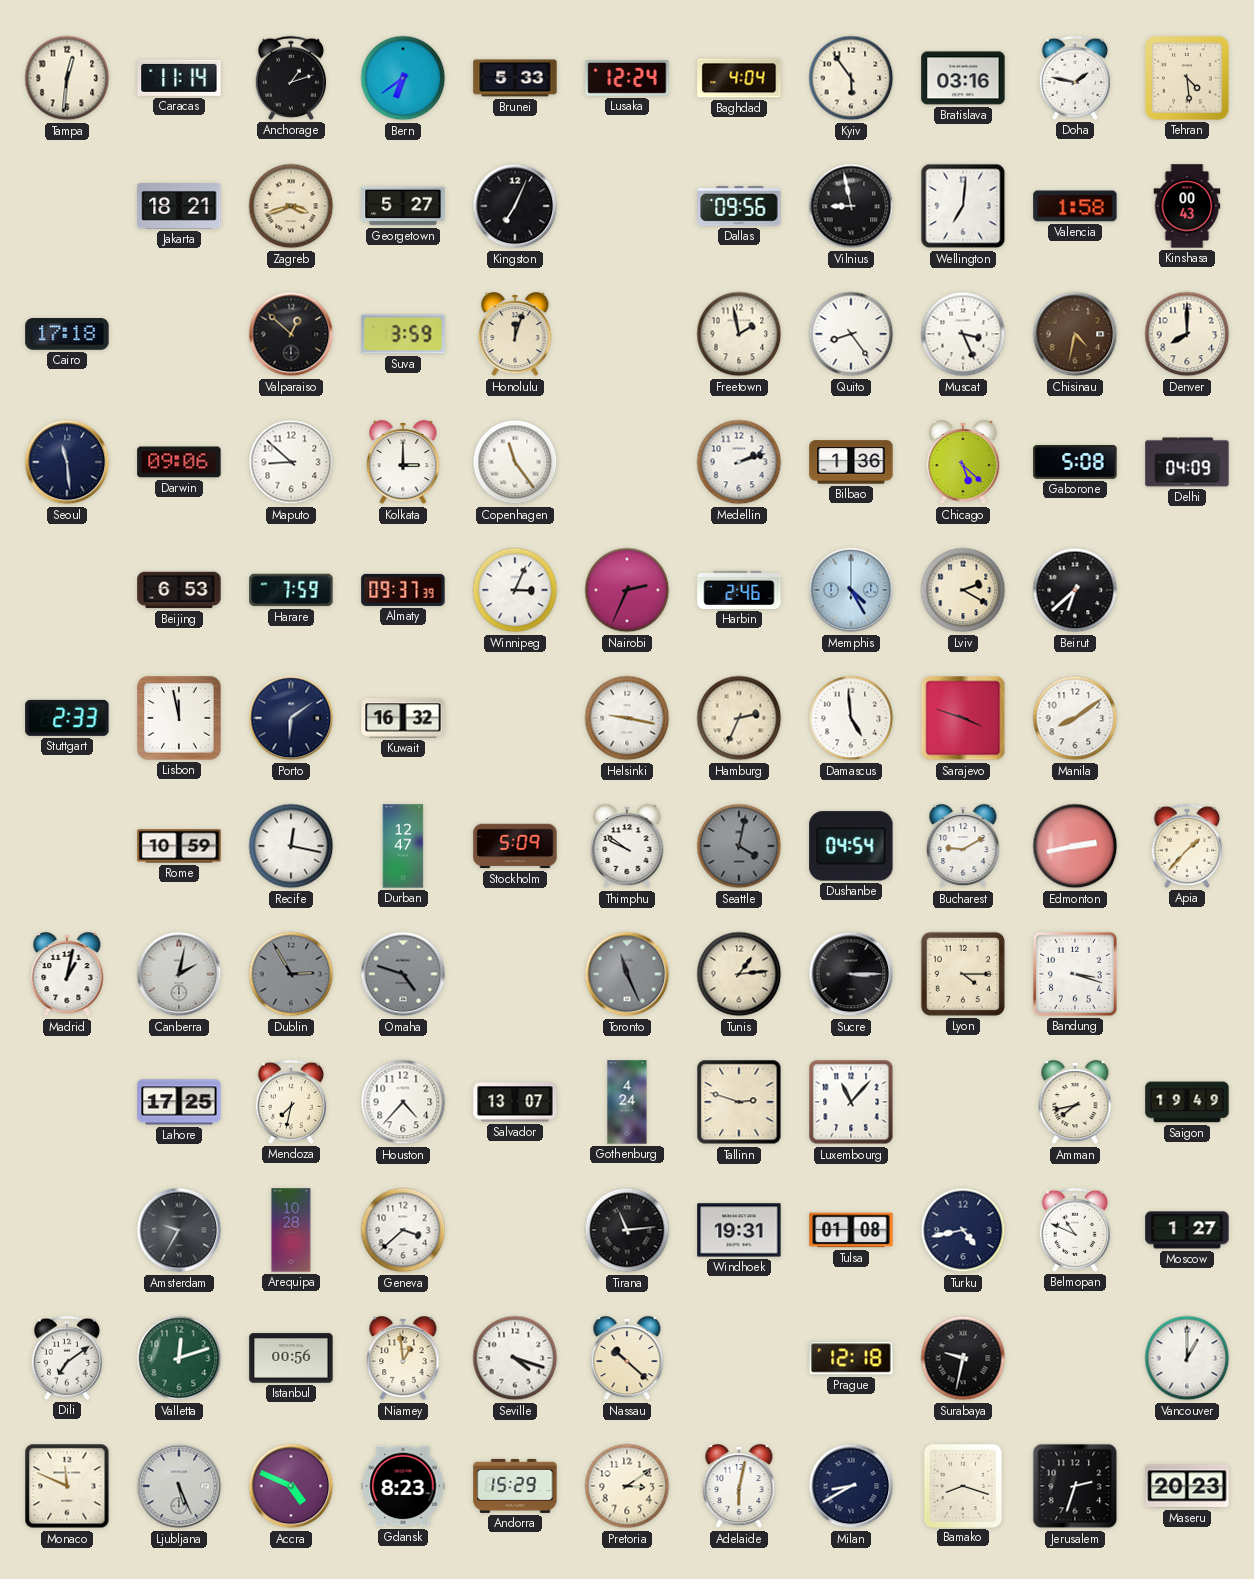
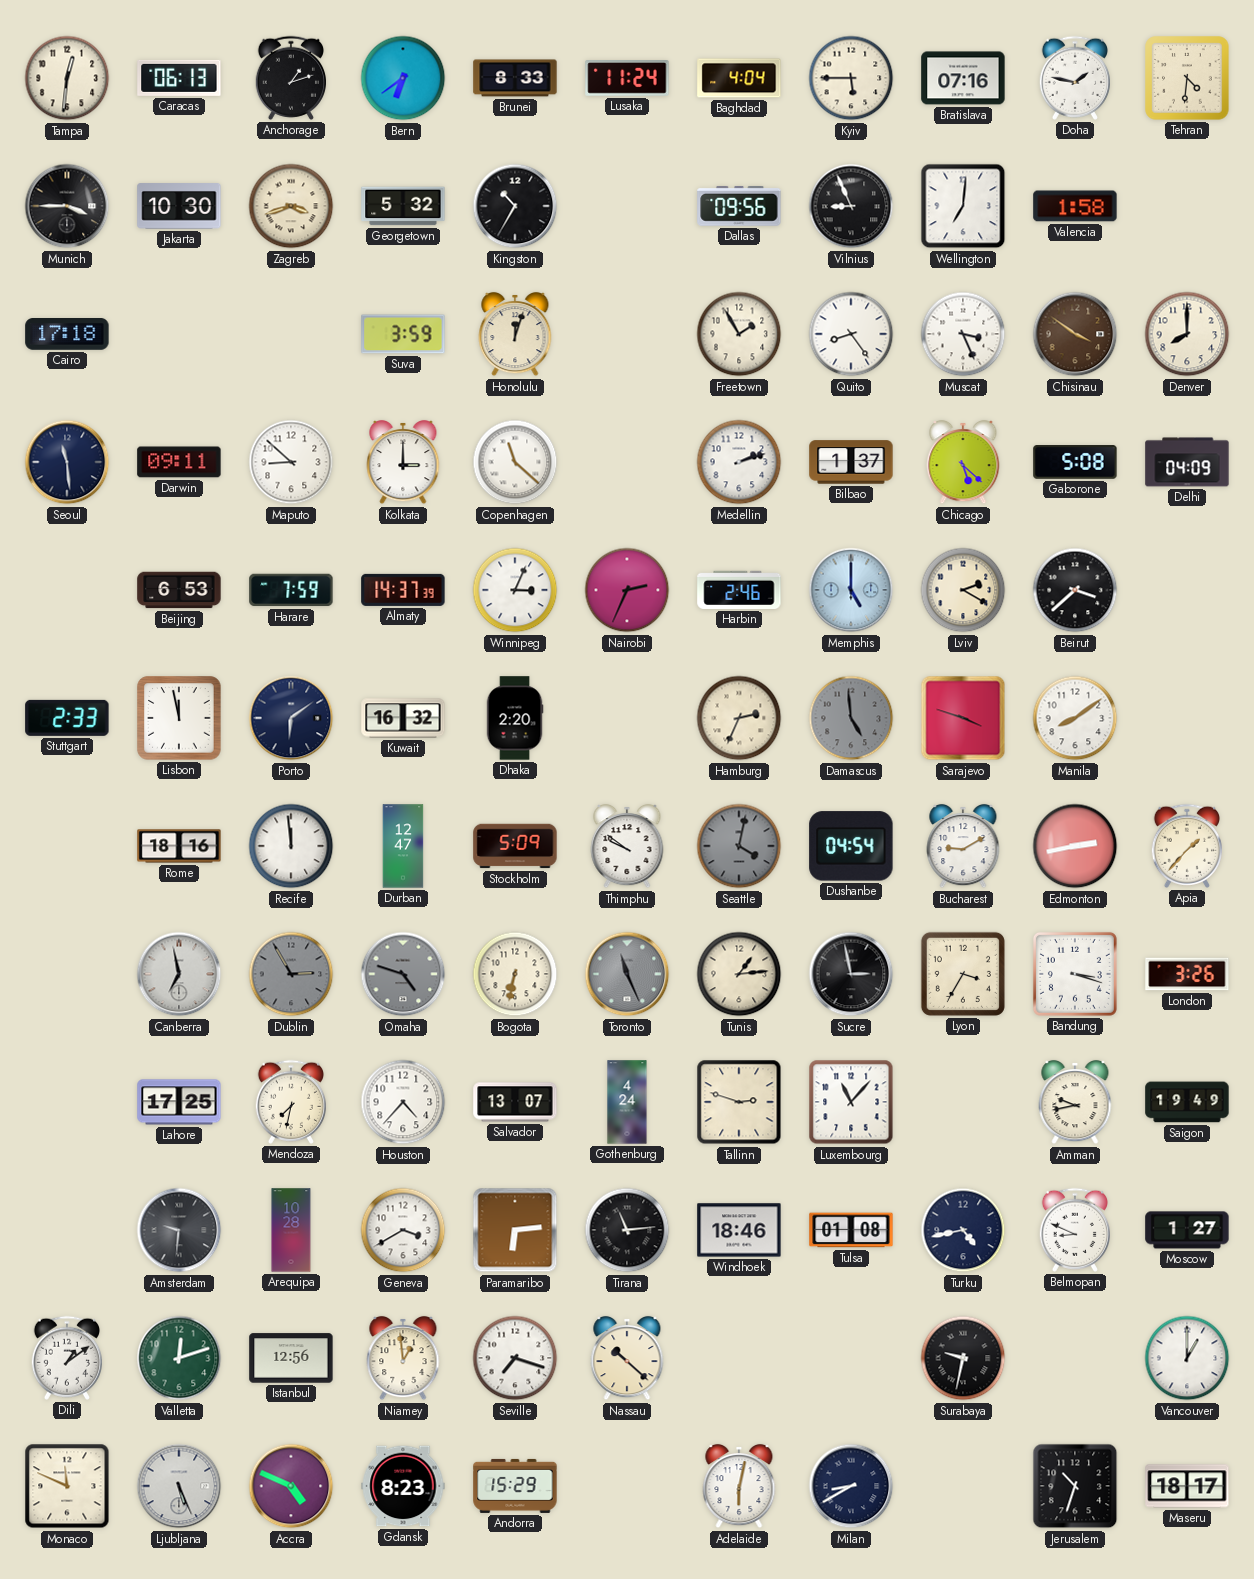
Caracas: 11:14 -> 06:13
Brunei: 5:33 -> 8:33
Lusaka: 12:24 -> 11:24
Kyiv: 5:54 -> 5:45
Bratislava: 03:16 -> 07:16
Tehran: 4:29 -> 4:31
Munich: none -> 3:45
Jakarta: 18:21 -> 10:30
Georgetown: 5:27 -> 5:32
Kingston: 7:04 -> 10:35
Vilnius: 8:58 -> 8:56
Kinshasa: 00:43 -> none
Valparaiso: 12:52 -> none
Freetown: 1:58 -> 1:55
Chisinau: 4:32 -> 3:51
Darwin: 09:06 -> 09:11
Copenhagen: 11:24 -> 11:22
Bilbao: 1:36 -> 1:37
Almaty: 09:37 -> 14:37
Memphis: 4:25 -> 5:00
Beirut: 6:38 -> 3:38
Dhaka: none -> 2:20
Helsinki: 9:17 -> none
Damascus dial: white -> grey
Rome: 10:59 -> 18:16
Recife: 12:17 -> 11:59
Madrid: 1:02 -> none
Canberra: 2:02 -> 6:58
Bogota: none -> 6:32
Sucre: 3:15 -> 2:58
Lyon: 4:15 -> 3:35
London: none -> 3:26
Amman: 7:43 -> 9:43
Amsterdam: 9:35 -> 9:31
Geneva: 3:38 -> 3:40
Paramaribo: none -> 6:14
Windhoek: 19:31 -> 18:46
Belmopan: 10:49 -> 8:49
Dili: 7:09 -> 1:09
Istanbul: 00:56 -> 12:56
Seville: 4:18 -> 7:18
Prague: 12:18 -> none
Pretoria: 3:09 -> none
Bamako: 8:18 -> none
Jerusalem: 2:33 -> 10:33
Maseru: 20:23 -> 18:17
